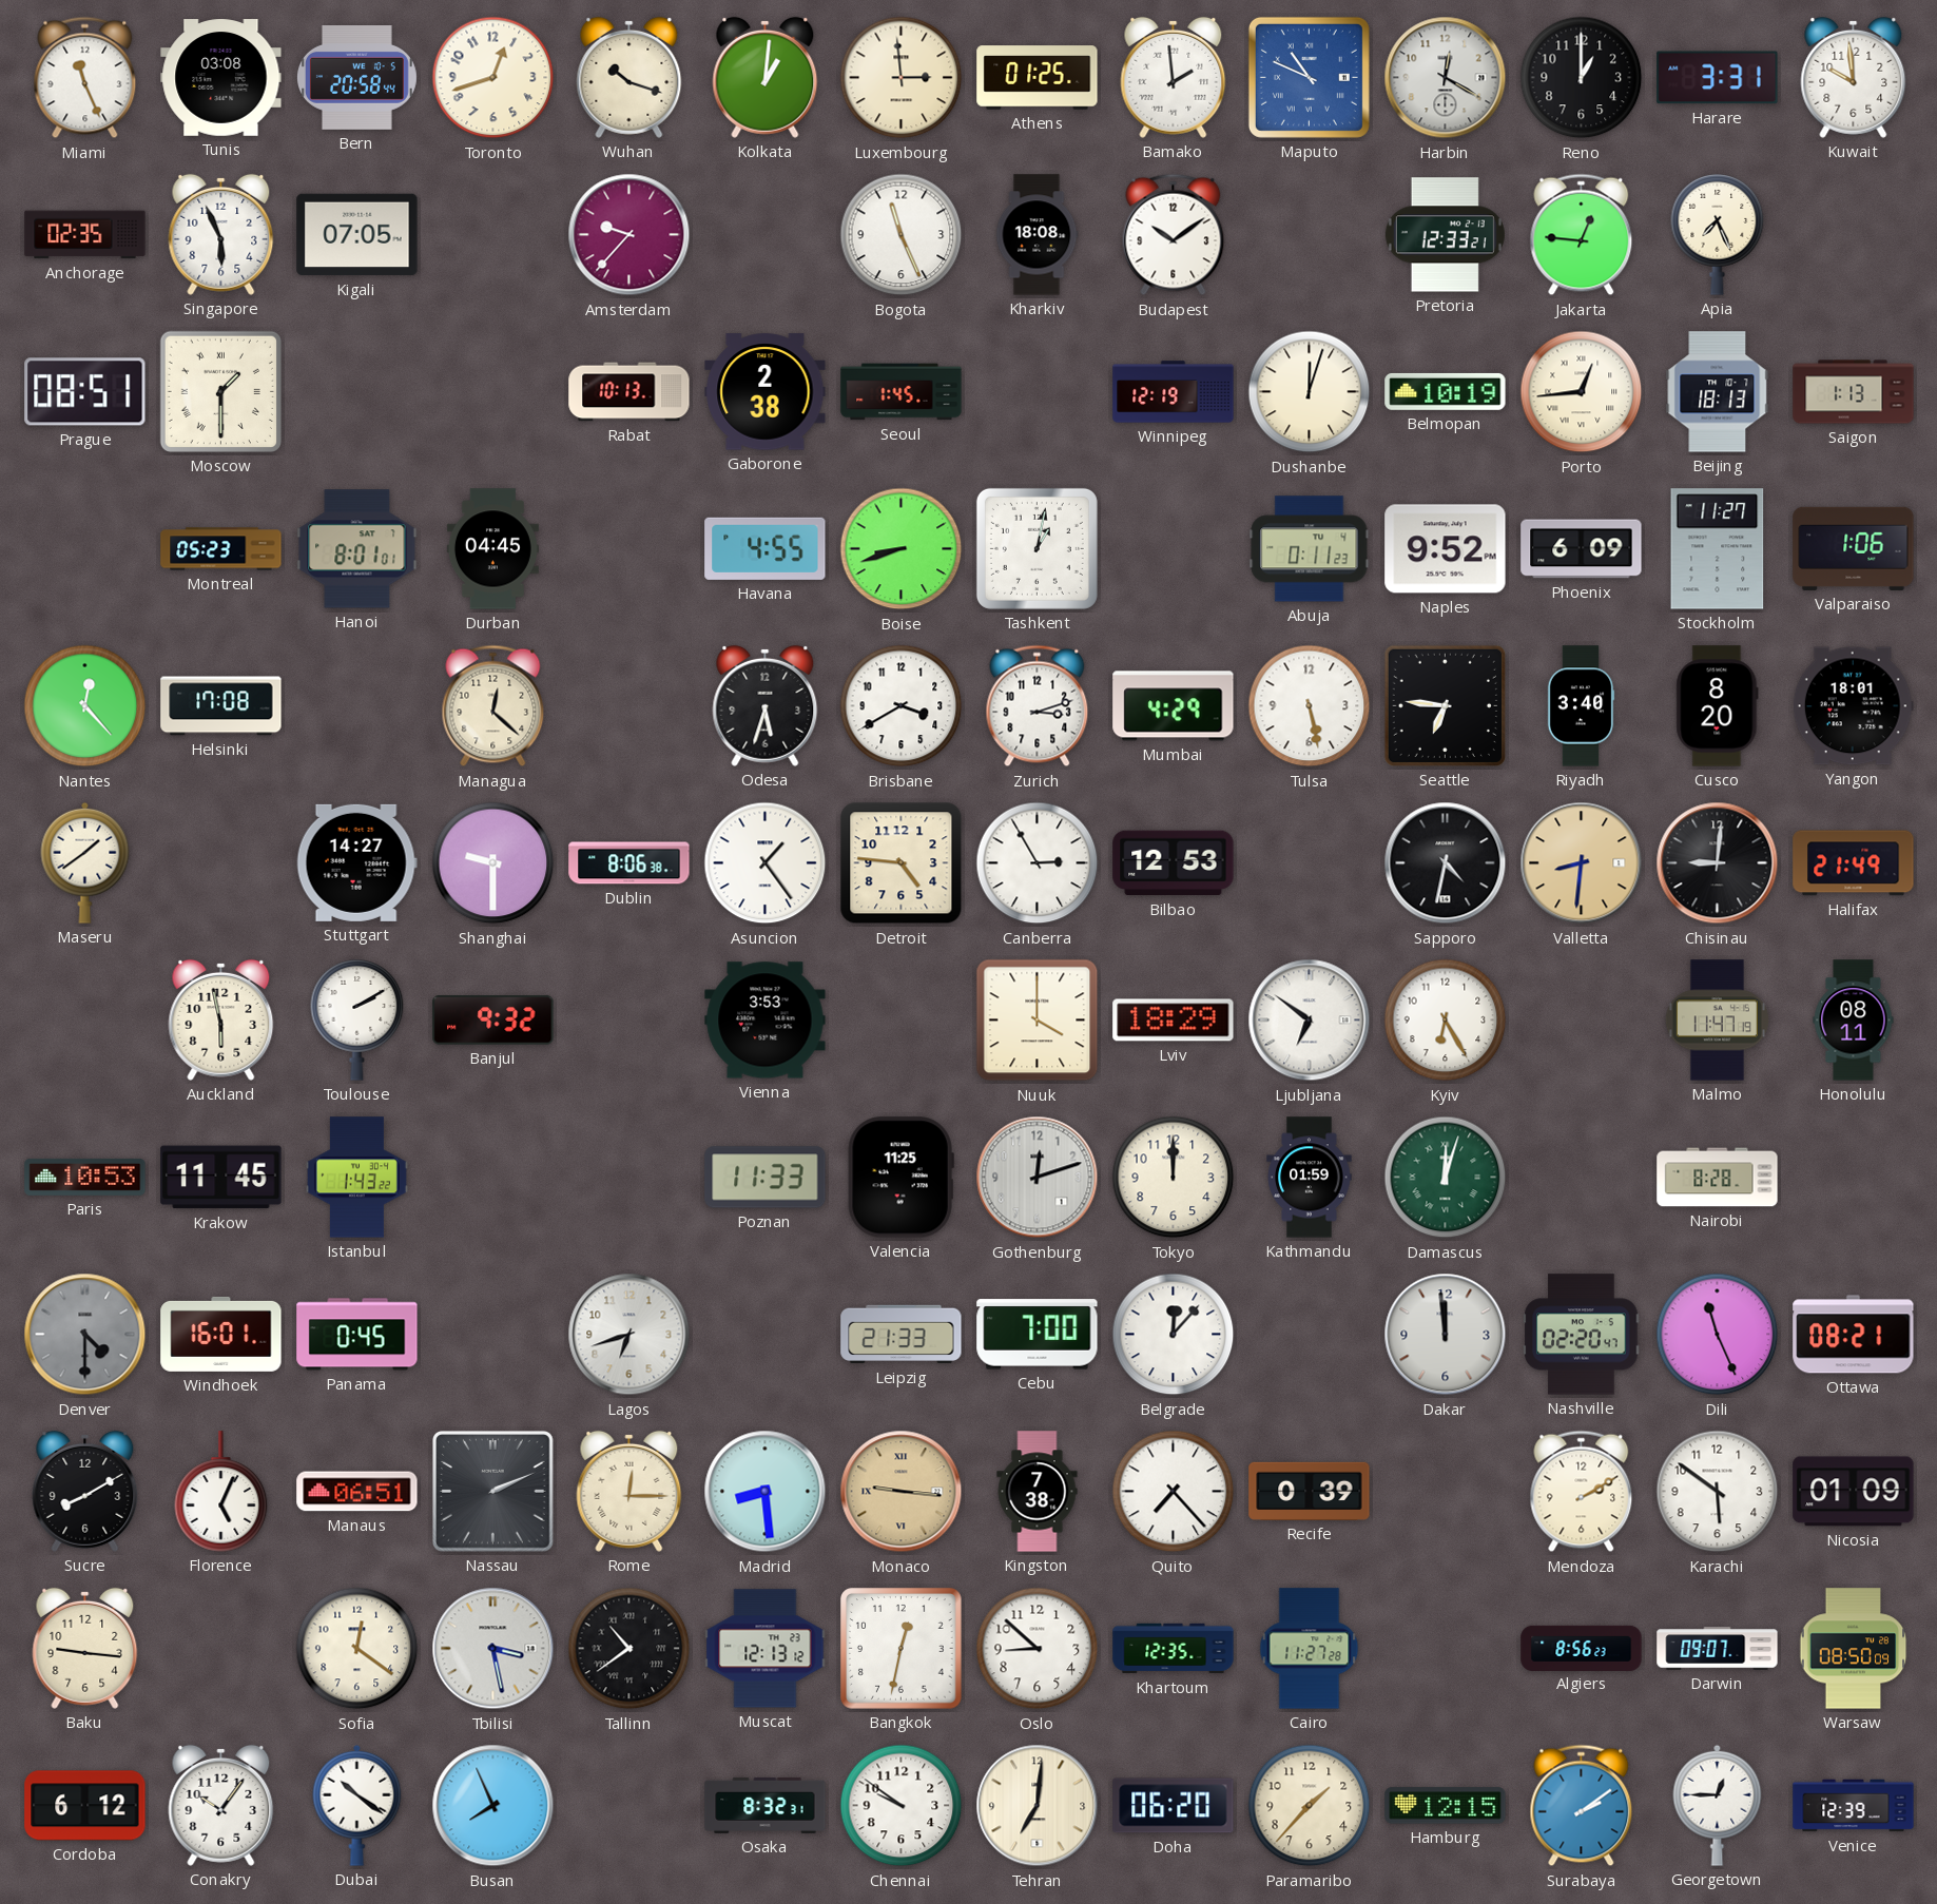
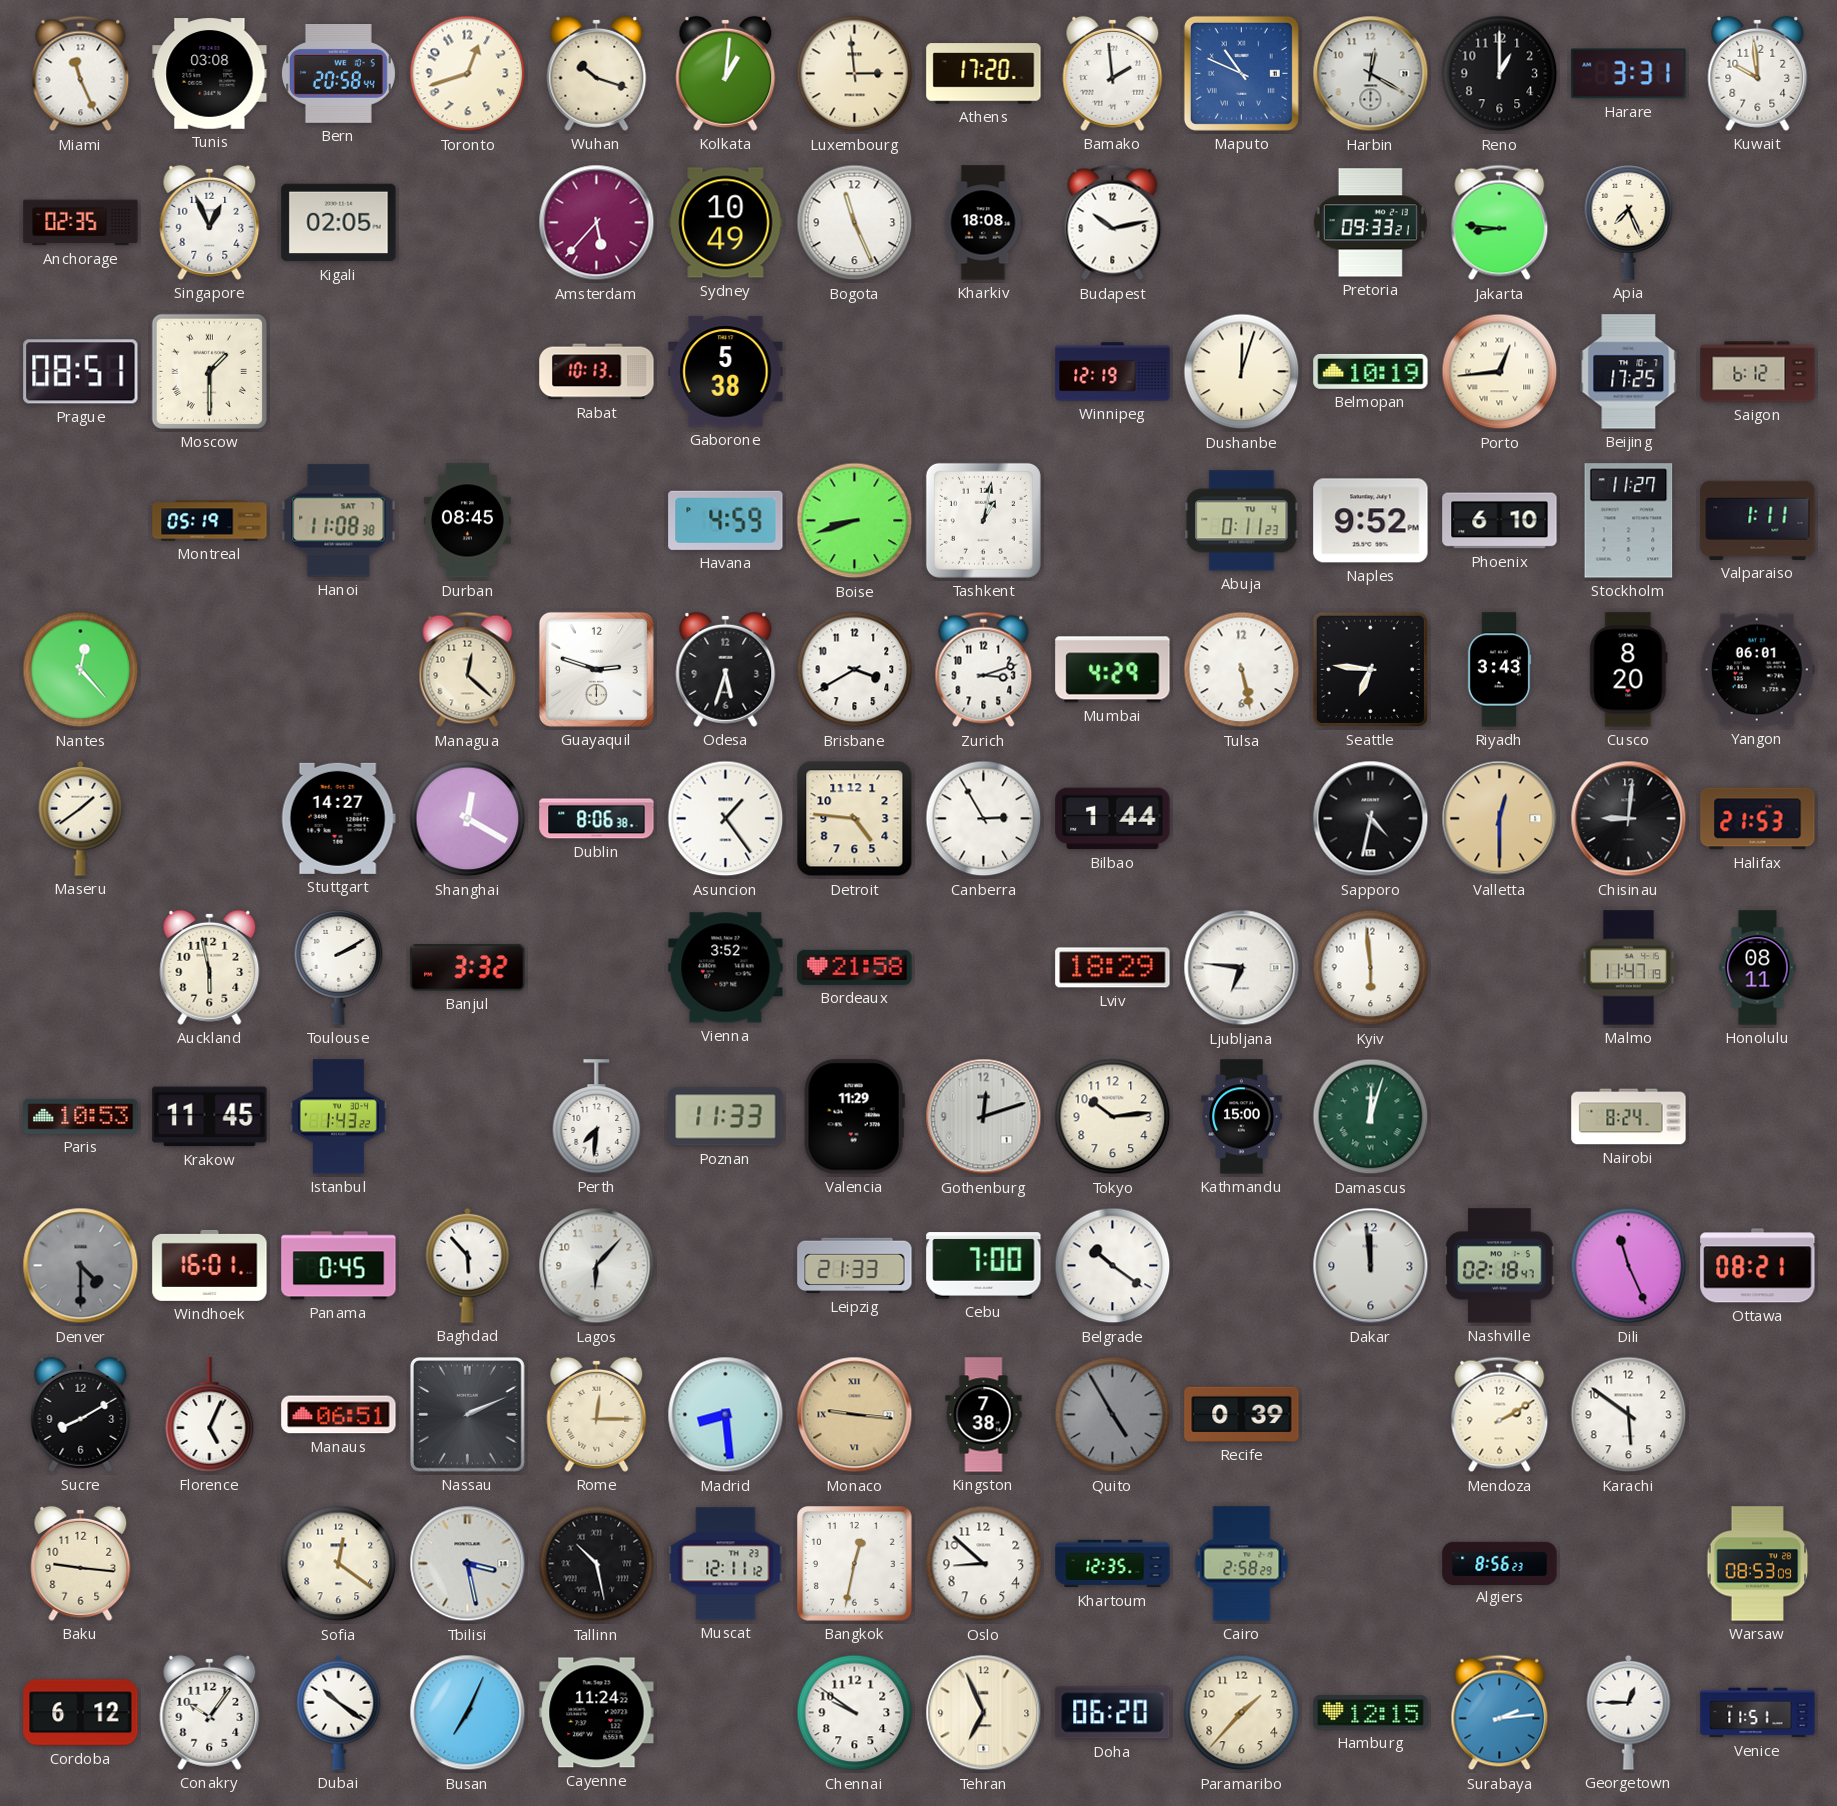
Athens: 01:25 -> 17:20
Singapore: 5:56 -> 12:56
Kigali: 07:05 -> 02:05
Amsterdam: 9:37 -> 5:37
Sydney: none -> 10:49
Budapest: 10:09 -> 10:13
Pretoria: 12:33 -> 09:33
Jakarta: 12:46 -> 8:46
Gaborone: 2:38 -> 5:38
Seoul: 1:45 -> none
Beijing: 18:13 -> 17:25
Saigon: 1:13 -> 6:12
Montreal: 05:23 -> 05:19
Hanoi: 8:01 -> 11:08
Durban: 04:45 -> 08:45
Havana: 4:55 -> 4:59
Phoenix: 6:09 -> 6:10
Valparaiso: 1:06 -> 1:11
Helsinki: 17:08 -> none
Guayaquil: none -> 2:48
Riyadh: 3:40 -> 3:43
Yangon: 18:01 -> 06:01
Shanghai: 9:30 -> 12:20
Bilbao: 12:53 -> 1:44
Valletta: 8:31 -> 12:30
Halifax: 21:49 -> 21:53
Banjul: 9:32 -> 3:32
Vienna: 3:53 -> 3:52
Bordeaux: none -> 21:58
Nuuk: 4:00 -> none
Ljubljana: 6:51 -> 6:46
Kyiv: 6:25 -> 5:59
Perth: none -> 7:31
Valencia: 11:25 -> 11:29
Tokyo: 12:00 -> 10:14
Kathmandu: 01:59 -> 15:00
Nairobi: 8:28 -> 8:24
Baghdad: none -> 5:53
Lagos: 6:42 -> 6:07
Belgrade: 12:07 -> 10:21
Nashville: 02:20 -> 02:18
Quito: 7:23 -> 4:55
Quito dial: white -> grey
Nicosia: 01:09 -> none
Tallinn: 10:39 -> 10:28
Muscat: 12:13 -> 12:11
Cairo: 11:27 -> 2:58
Darwin: 09:07 -> none
Warsaw: 08:50 -> 08:53
Busan: 7:56 -> 7:04
Cayenne: none -> 11:24
Osaka: 8:32 -> none
Tehran: 7:01 -> 6:56
Surabaya: 2:09 -> 2:14
Venice: 12:39 -> 11:51
